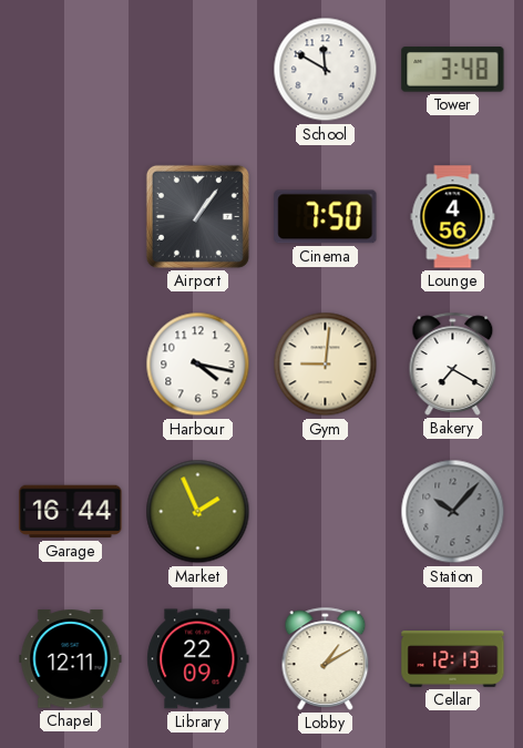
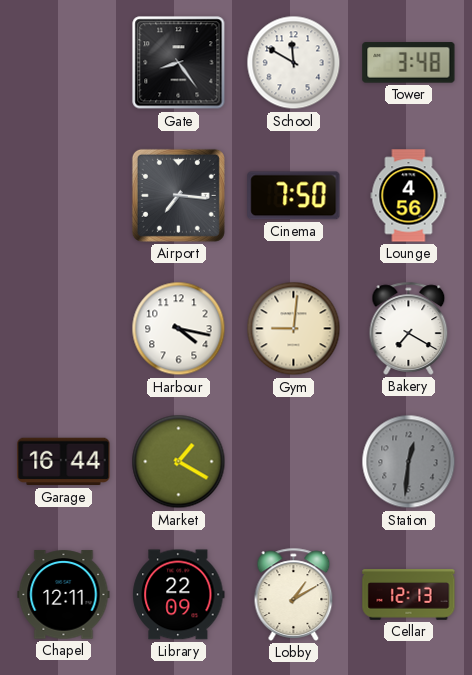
Gate: none -> 8:24
Airport: 1:06 -> 7:16
Market: 1:56 -> 1:20
Station: 10:07 -> 12:31
